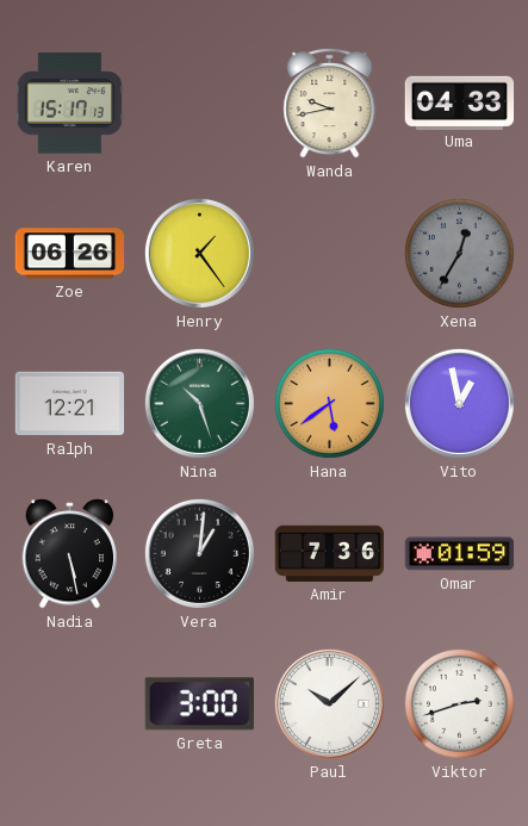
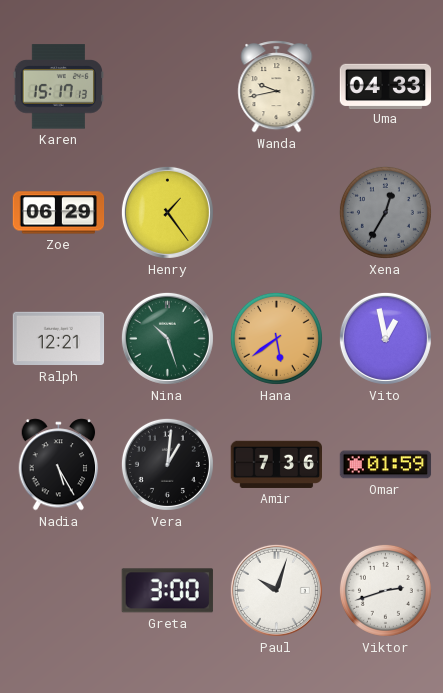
Zoe: 06:26 -> 06:29
Nadia: 5:28 -> 5:25
Paul: 10:08 -> 10:03
